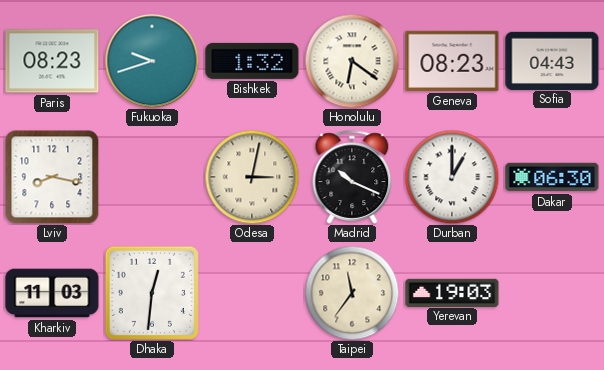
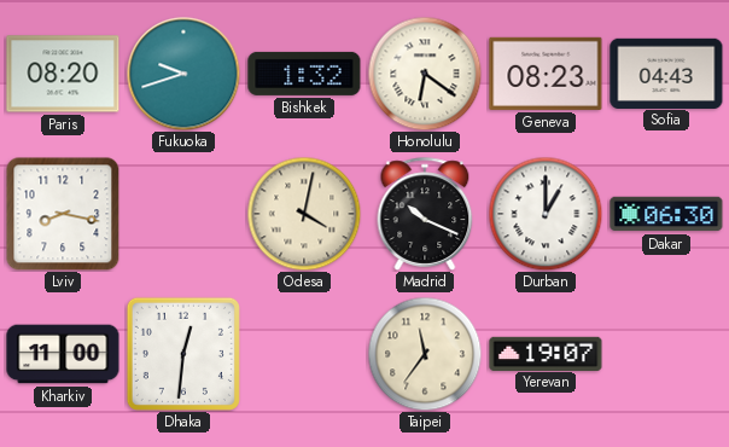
Paris: 08:23 -> 08:20
Odesa: 3:02 -> 4:02
Kharkiv: 11:03 -> 11:00
Yerevan: 19:03 -> 19:07
